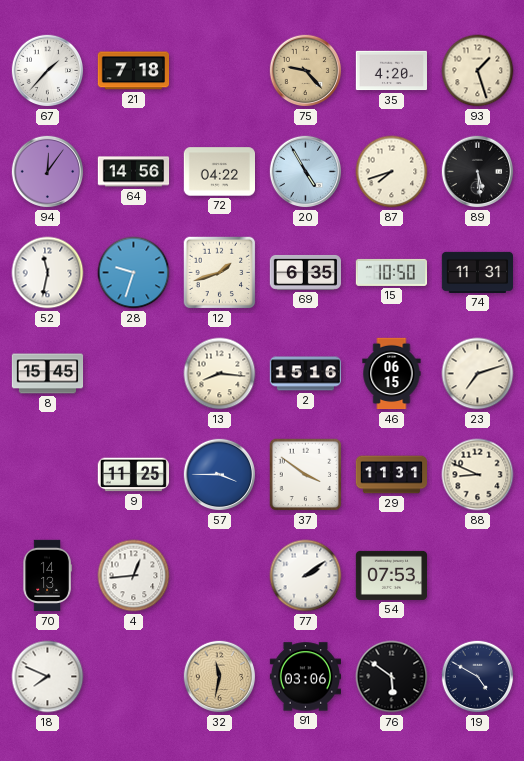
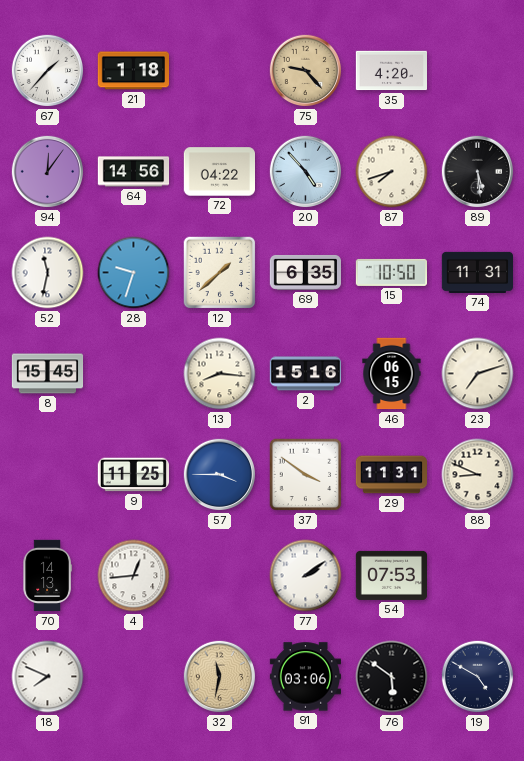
21: 7:18 -> 1:18
93: 1:27 -> none
20: 4:55 -> 4:53
12: 1:42 -> 1:38
